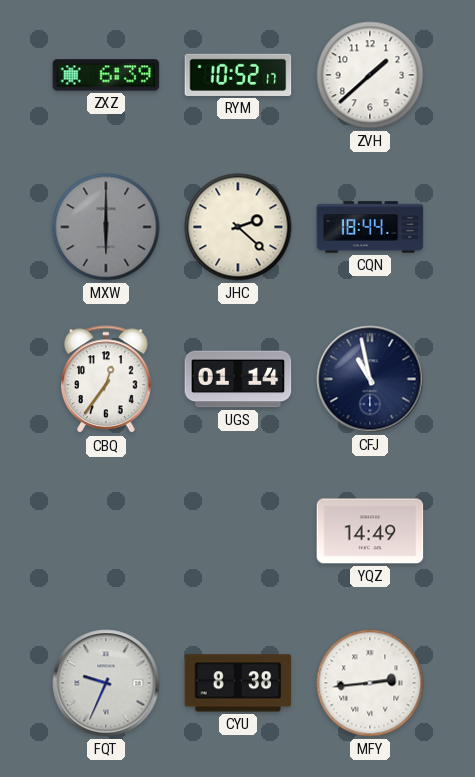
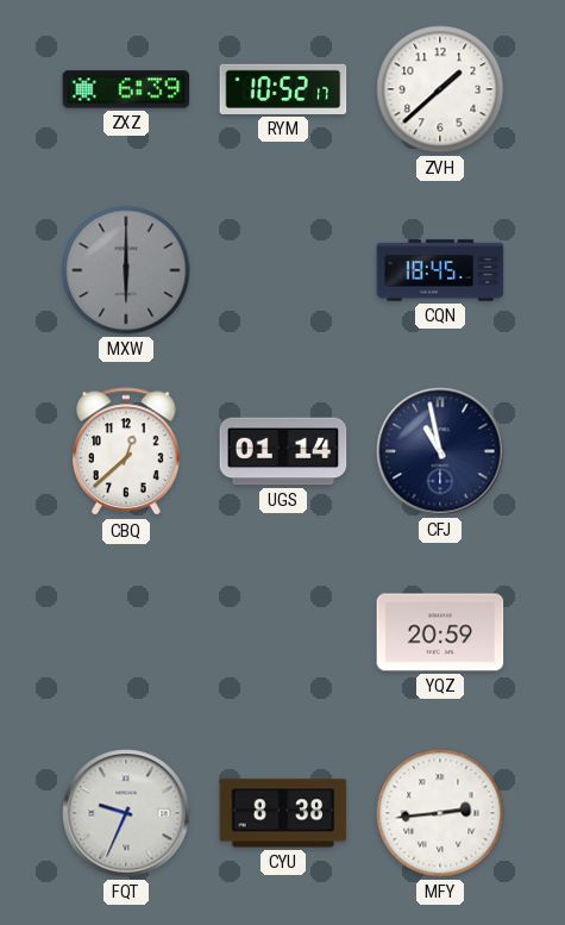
JHC: 2:22 -> none
CQN: 18:44 -> 18:45
CBQ: 12:36 -> 12:38
YQZ: 14:49 -> 20:59
